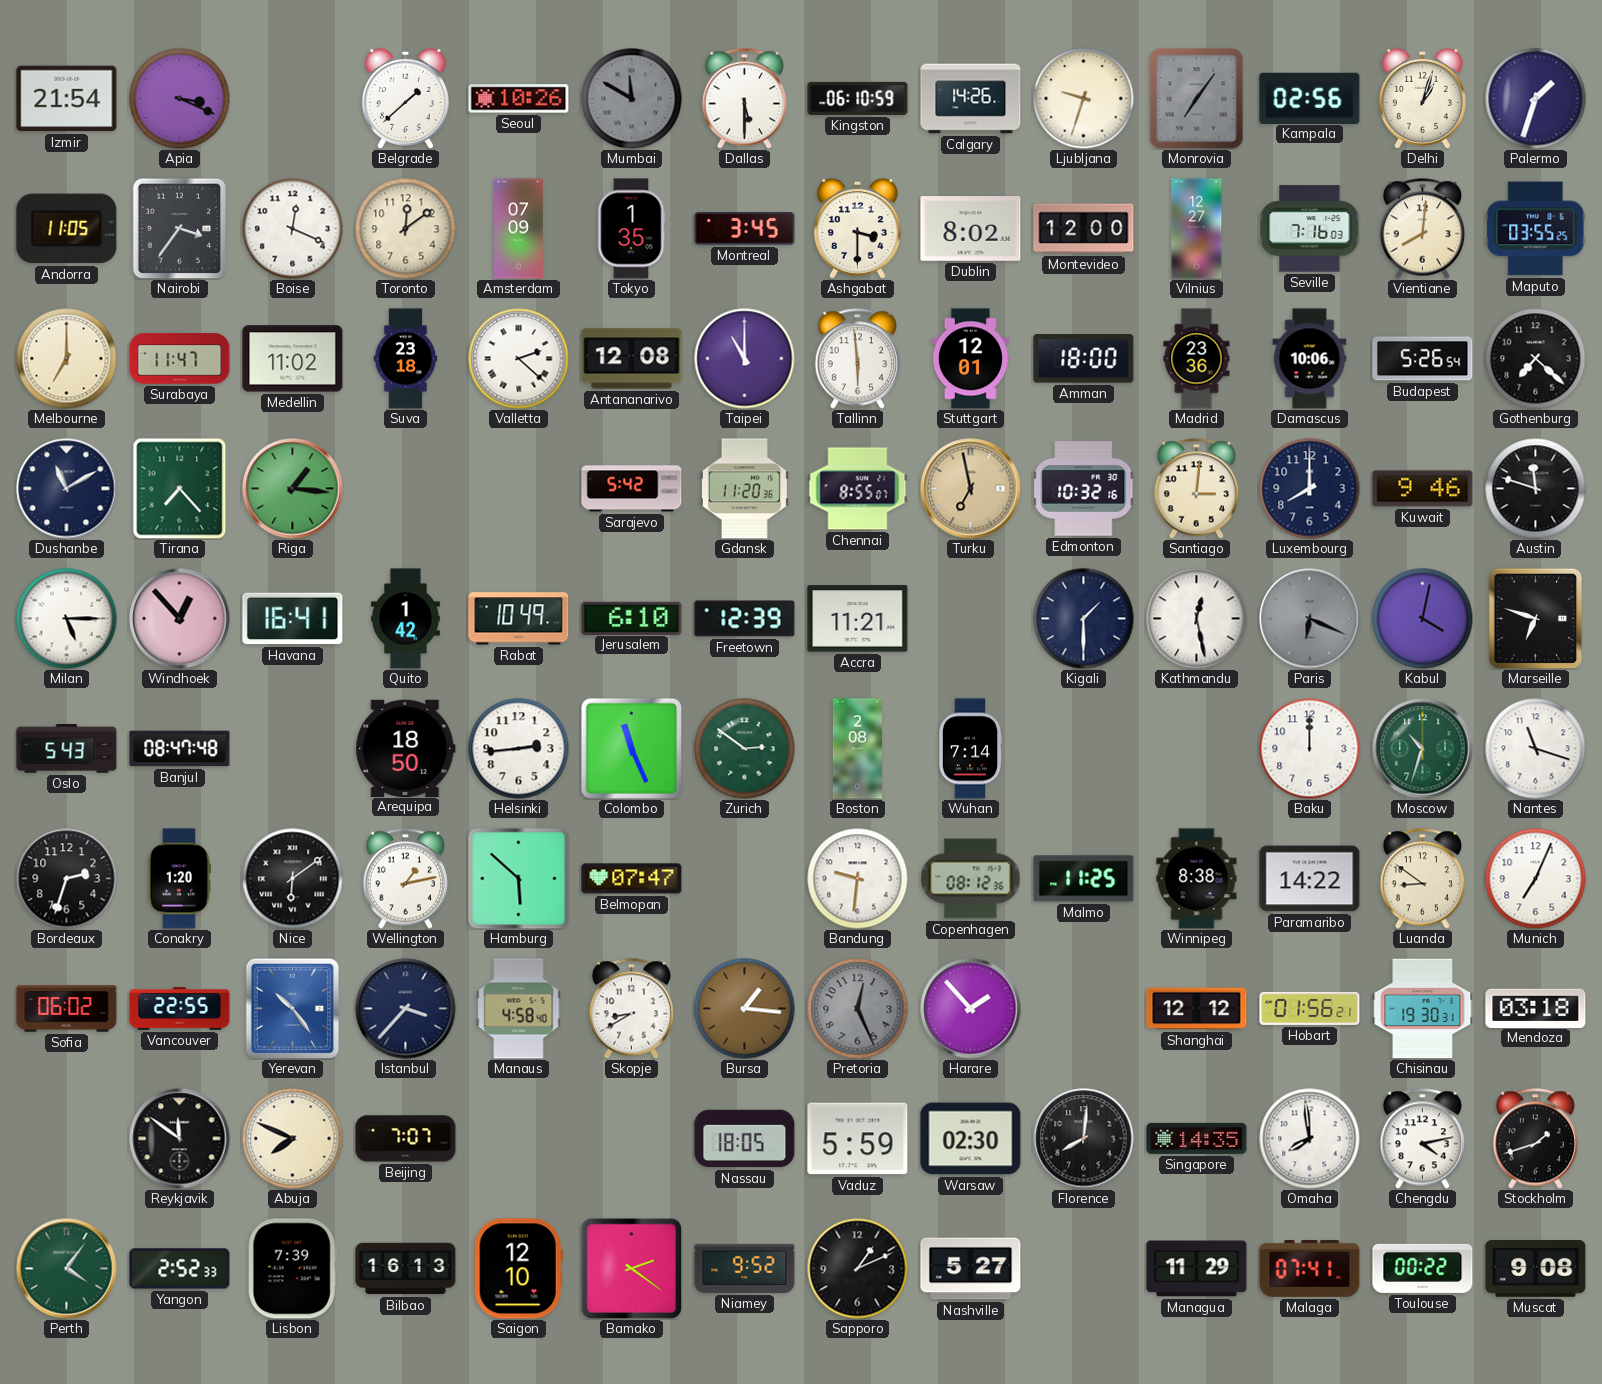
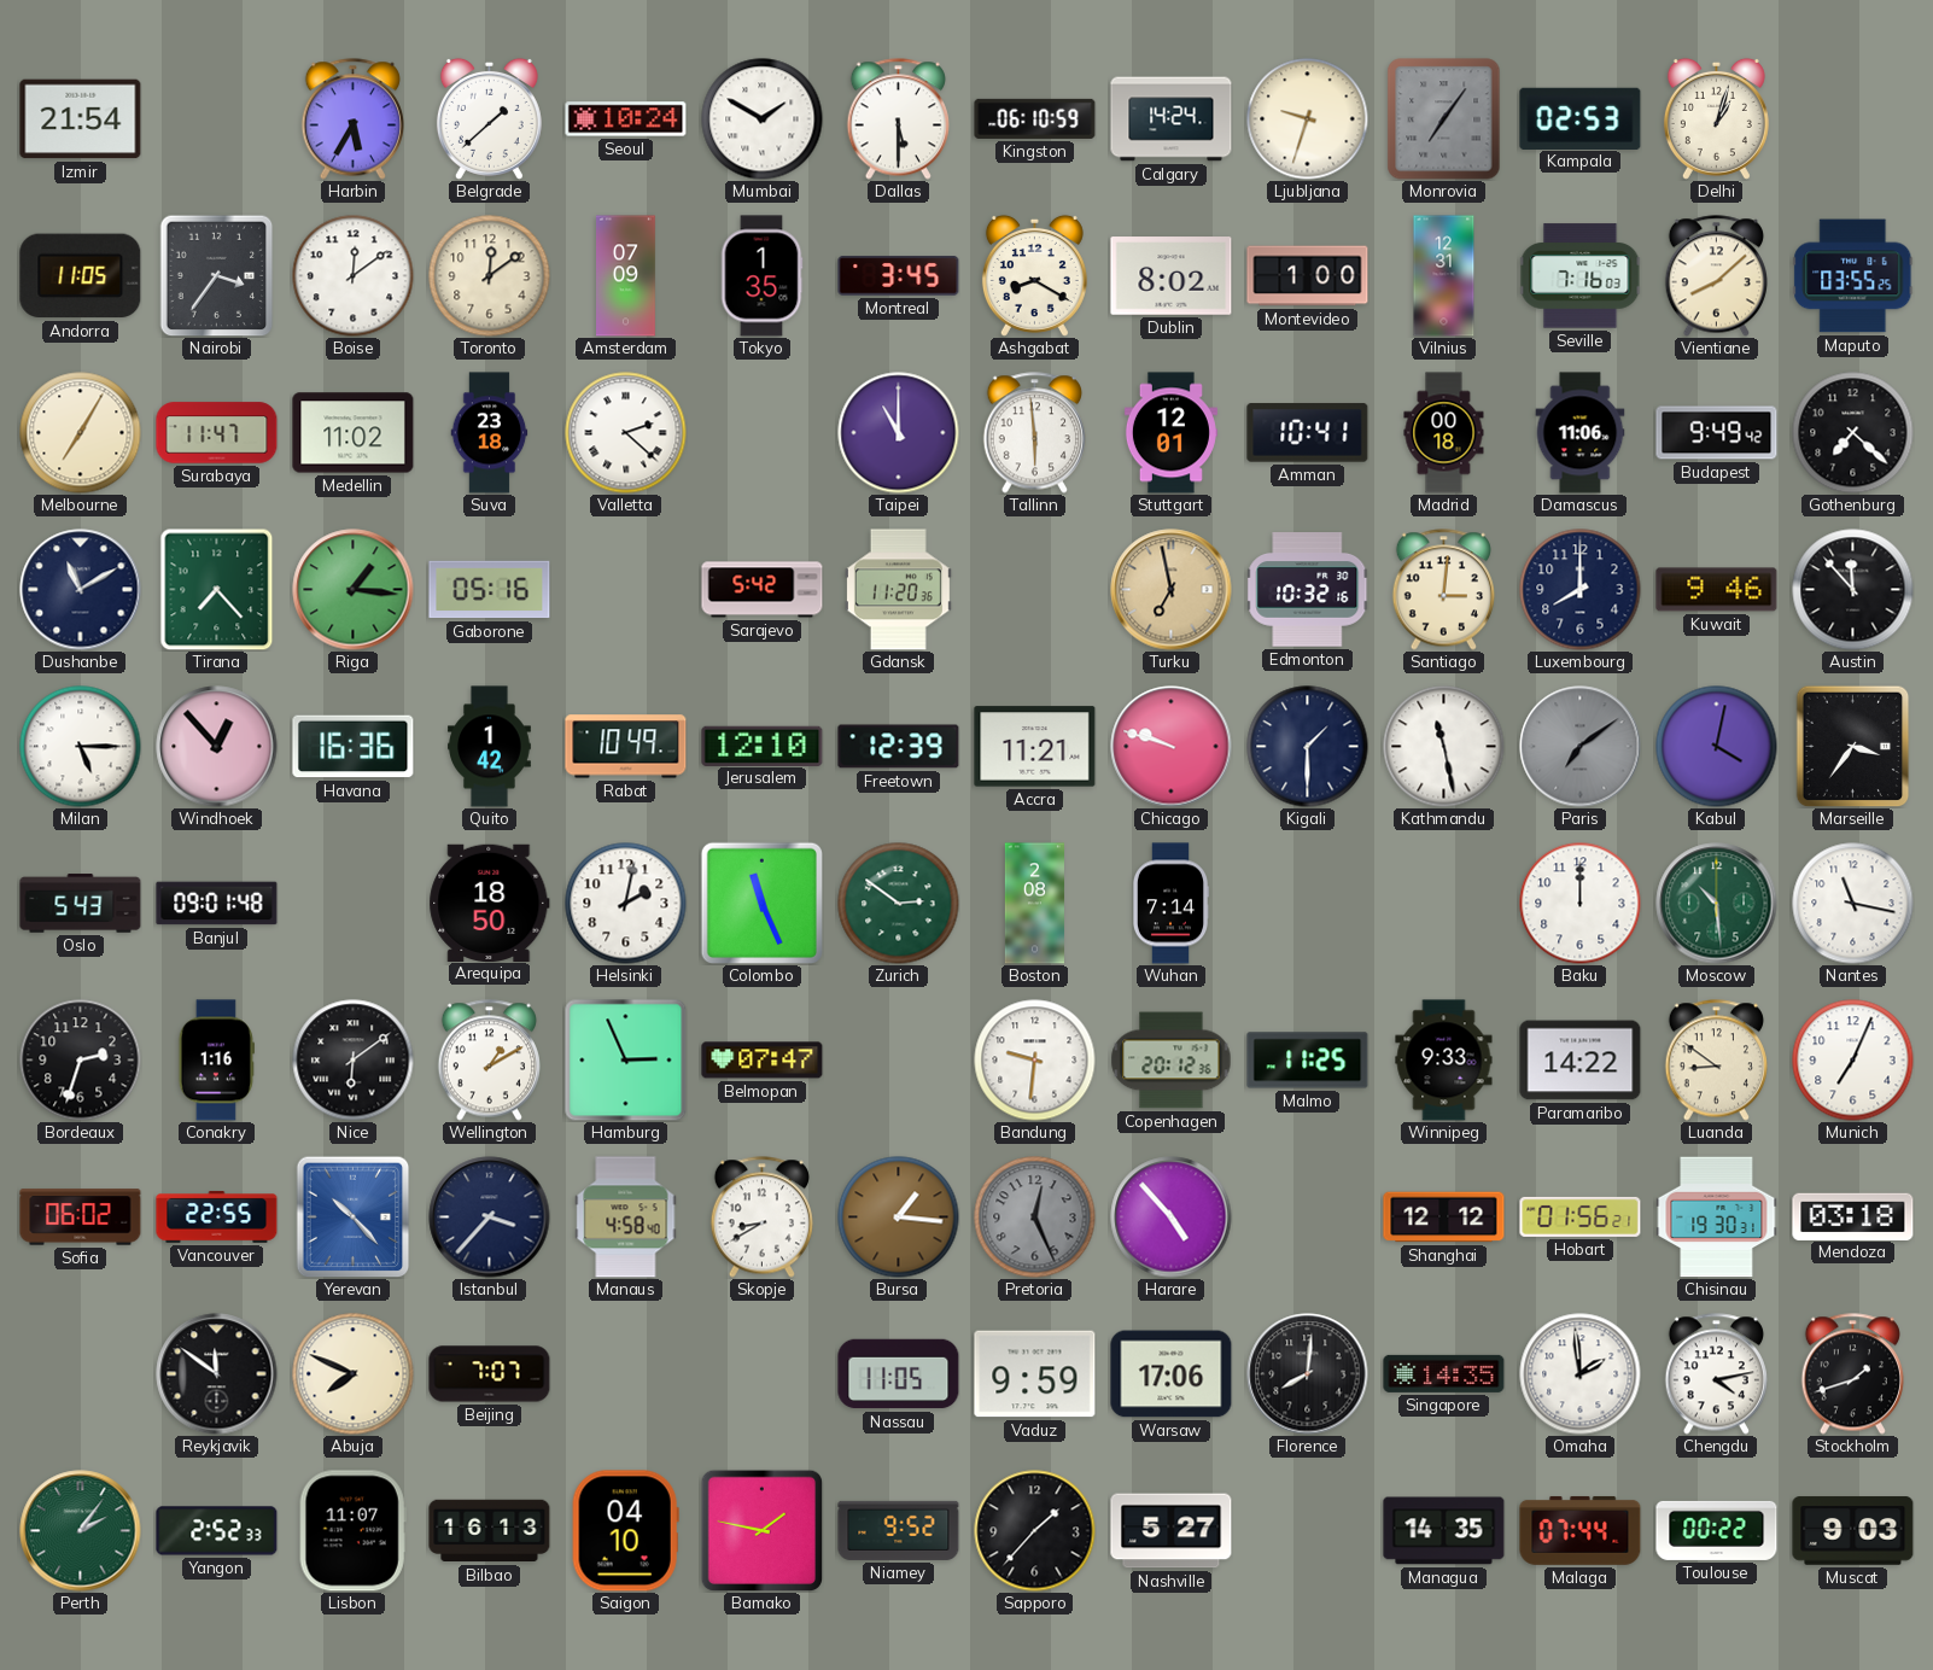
Apia: 3:19 -> none
Harbin: none -> 5:35
Seoul: 10:26 -> 10:24
Mumbai: 11:50 -> 1:50
Mumbai dial: grey -> white
Calgary: 14:26 -> 14:24
Kampala: 02:56 -> 02:53
Palermo: 1:33 -> none
Boise: 12:19 -> 12:09
Ashgabat: 3:30 -> 8:20
Montevideo: 12:00 -> 1:00
Vilnius: 12:27 -> 12:31
Vientiane: 8:01 -> 8:08
Melbourne: 7:00 -> 7:05
Antananarivo: 12:08 -> none
Amman: 18:00 -> 10:41
Madrid: 23:36 -> 00:18
Damascus: 10:06 -> 11:06
Budapest: 5:26 -> 9:49
Gaborone: none -> 05:16
Chennai: 8:55 -> none
Austin: 11:48 -> 11:53
Havana: 16:41 -> 16:36
Jerusalem: 6:10 -> 12:10
Chicago: none -> 9:48
Kathmandu: 12:28 -> 11:28
Paris: 6:19 -> 7:09
Marseille: 6:48 -> 3:36
Banjul: 08:47 -> 09:01
Helsinki: 2:44 -> 2:02
Moscow: 10:33 -> 10:29
Nantes: 11:18 -> 11:17
Conakry: 1:20 -> 1:16
Wellington: 1:13 -> 1:10
Hamburg: 5:52 -> 2:56
Copenhagen: 08:12 -> 20:12
Winnipeg: 8:38 -> 9:33
Yerevan: 10:24 -> 10:23
Harare: 1:53 -> 4:53
Nassau: 18:05 -> 11:05
Vaduz: 5:59 -> 9:59
Warsaw: 02:30 -> 17:06
Omaha: 7:59 -> 1:59
Perth: 4:06 -> 2:06
Lisbon: 7:39 -> 11:07
Saigon: 12:10 -> 04:10
Bamako: 2:21 -> 1:47
Sapporo: 1:11 -> 1:37
Managua: 11:29 -> 14:35
Malaga: 07:41 -> 07:44
Muscat: 9:08 -> 9:03
